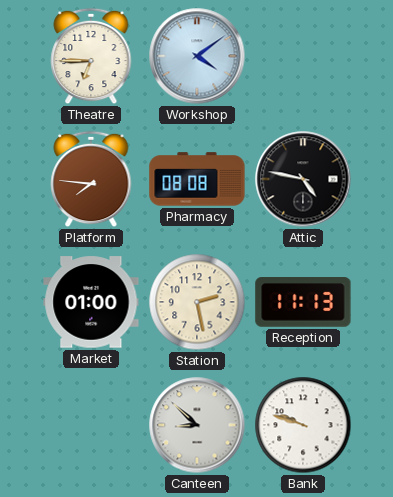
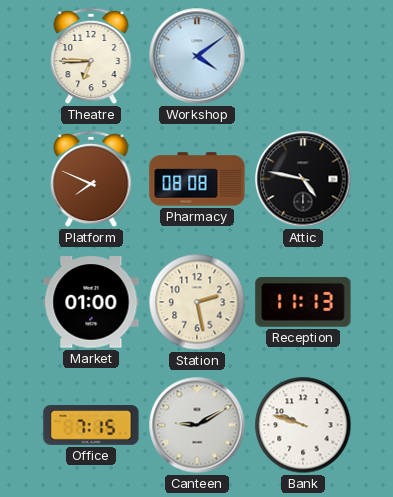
Platform: 7:46 -> 7:49
Office: none -> 7:15
Canteen: 8:52 -> 9:10
